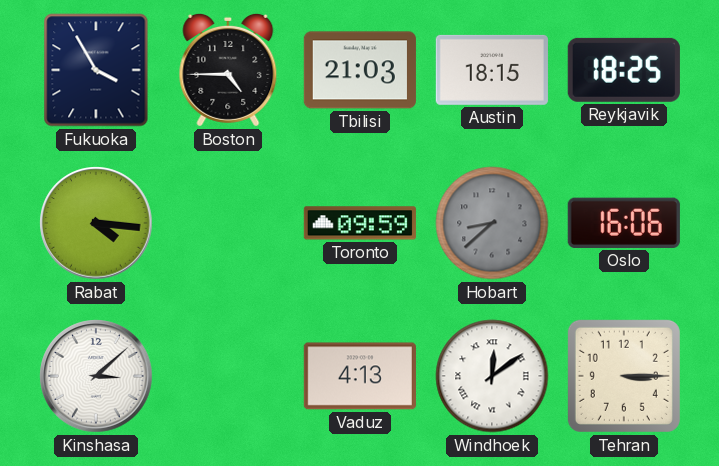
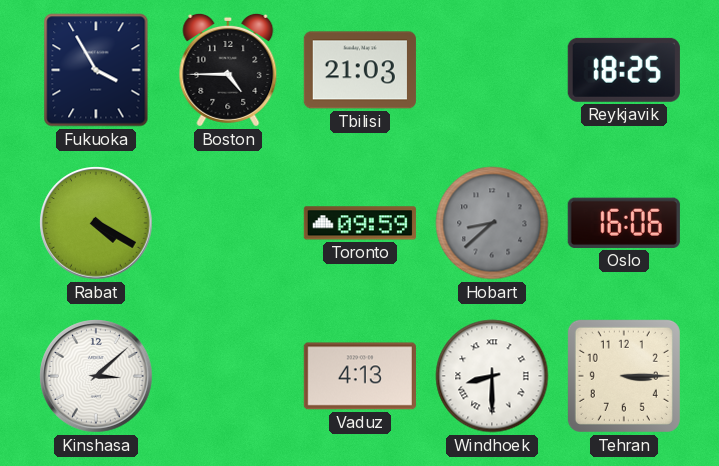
Austin: 18:15 -> none
Rabat: 4:16 -> 4:20
Windhoek: 12:09 -> 8:30
